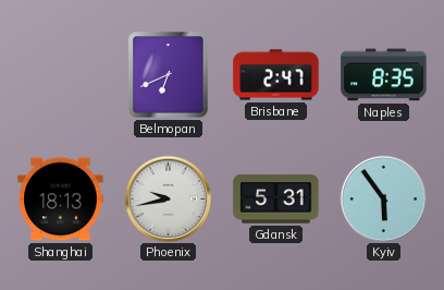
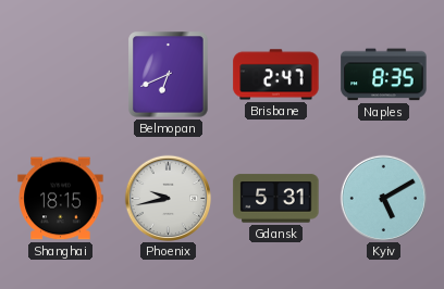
Shanghai: 18:13 -> 18:15
Kyiv: 5:54 -> 5:10
